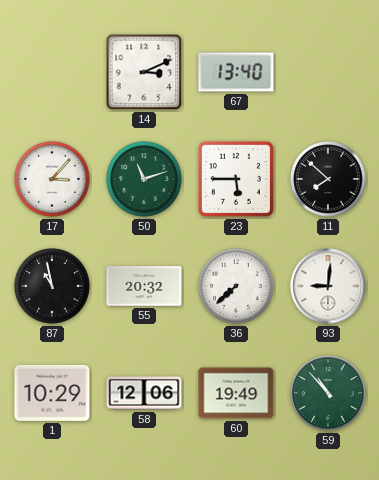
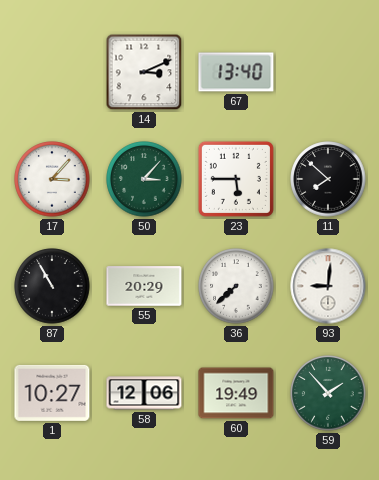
50: 11:12 -> 3:07
87: 10:58 -> 10:55
55: 20:32 -> 20:29
1: 10:29 -> 10:27
59: 10:53 -> 1:53
